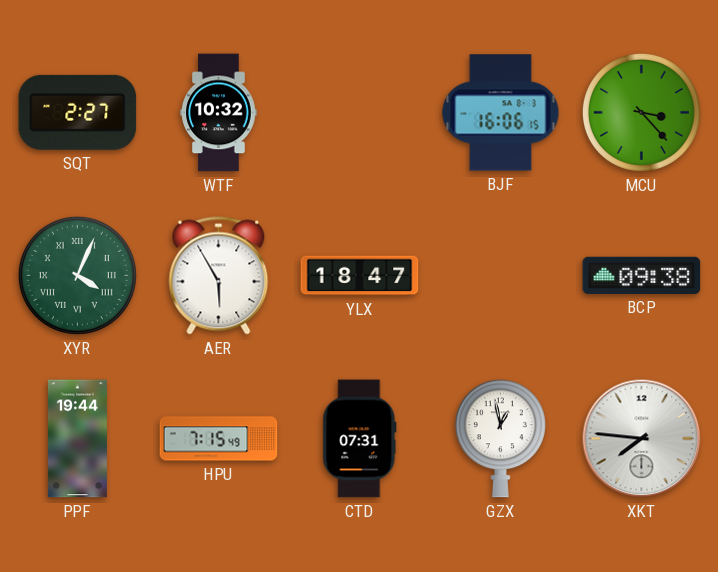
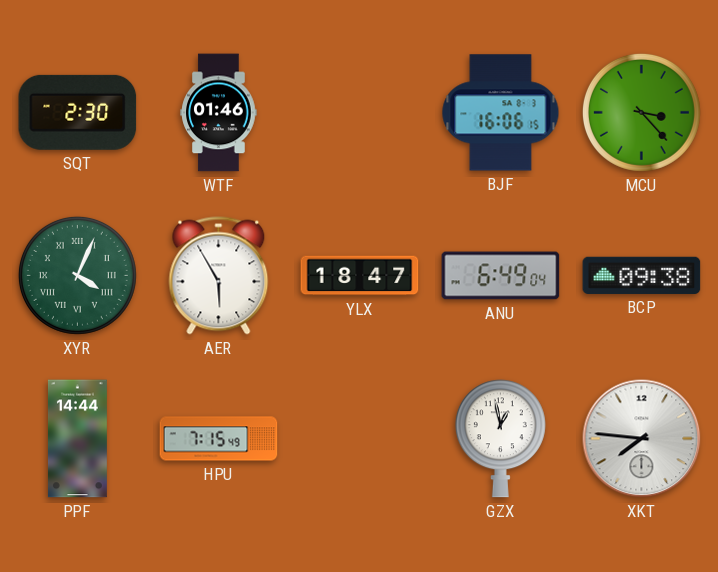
SQT: 2:27 -> 2:30
WTF: 10:32 -> 01:46
ANU: none -> 6:49
PPF: 19:44 -> 14:44
CTD: 07:31 -> none
